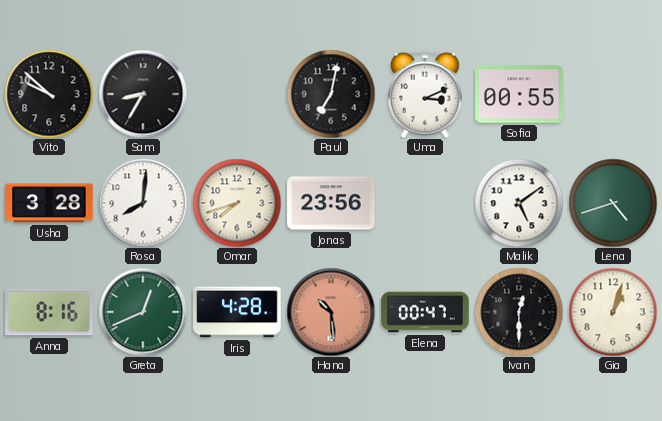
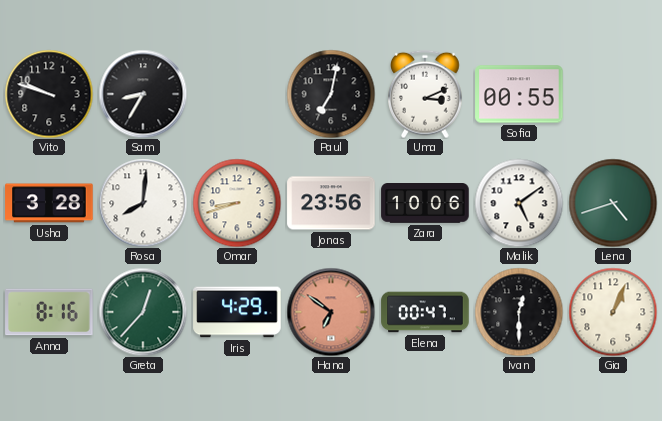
Vito: 9:52 -> 9:48
Omar: 7:42 -> 8:42
Zara: none -> 10:06
Greta: 12:41 -> 12:37
Iris: 4:28 -> 4:29
Hana: 10:29 -> 6:51
Gia: 1:03 -> 1:04
